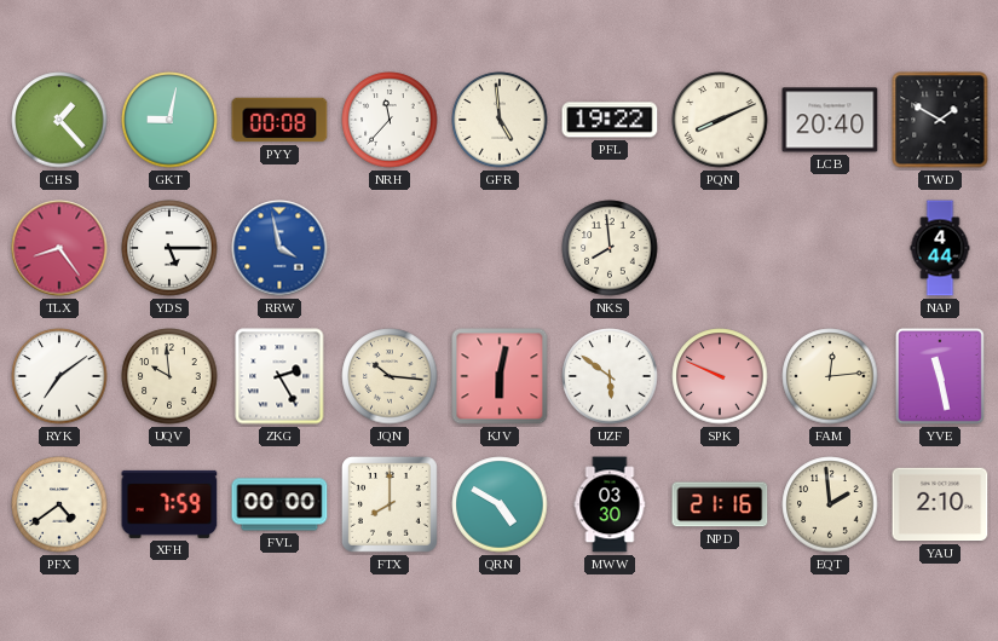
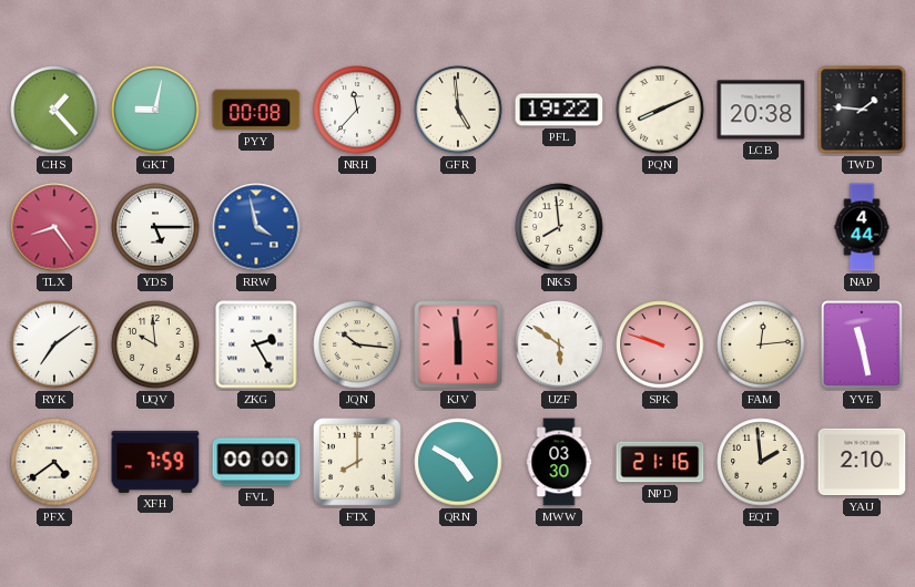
LCB: 20:40 -> 20:38
TWD: 1:50 -> 1:46
KJV: 6:02 -> 5:59
SPK: 9:49 -> 9:48
